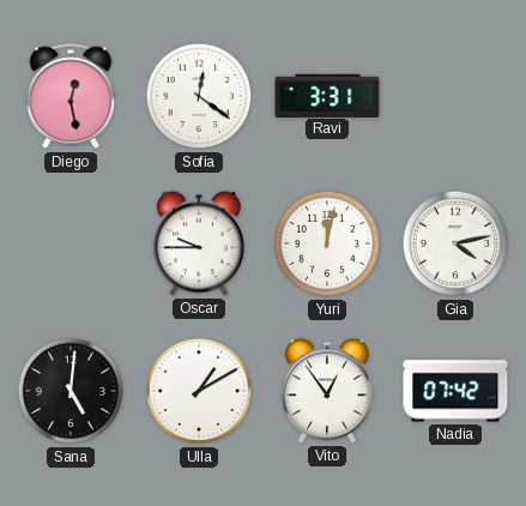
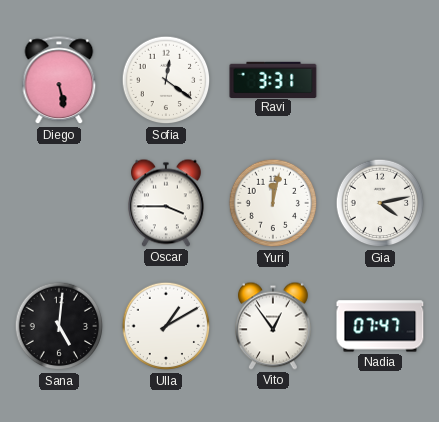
Diego: 12:28 -> 5:28
Oscar: 9:45 -> 3:45
Nadia: 07:42 -> 07:47
